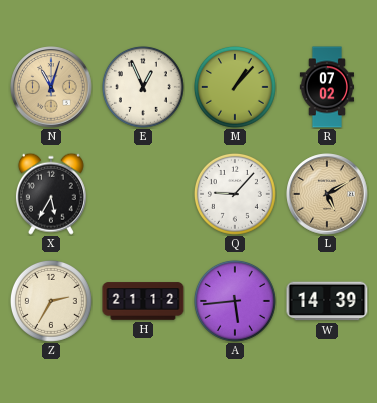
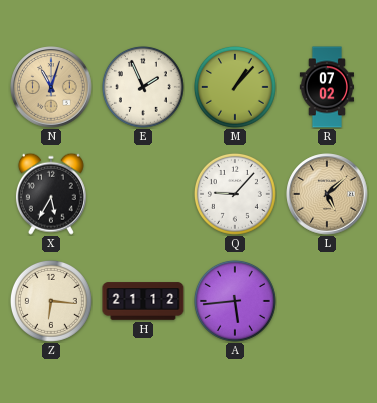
E: 12:56 -> 1:56
L: 5:10 -> 5:08
Z: 2:35 -> 6:16
W: 14:39 -> none
